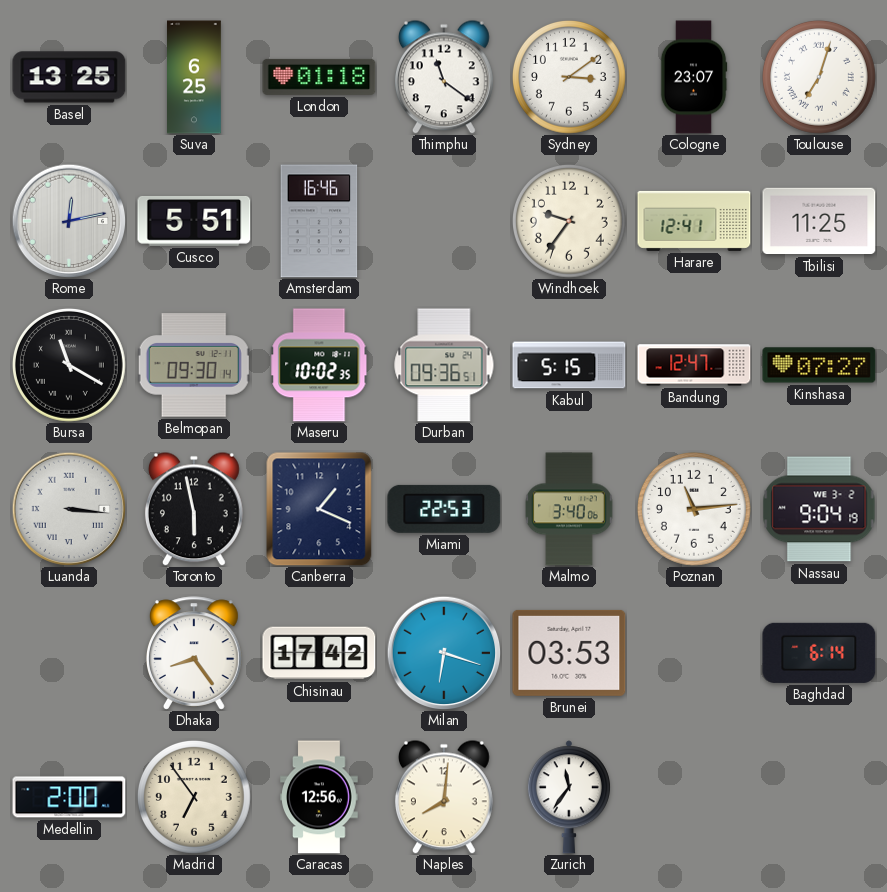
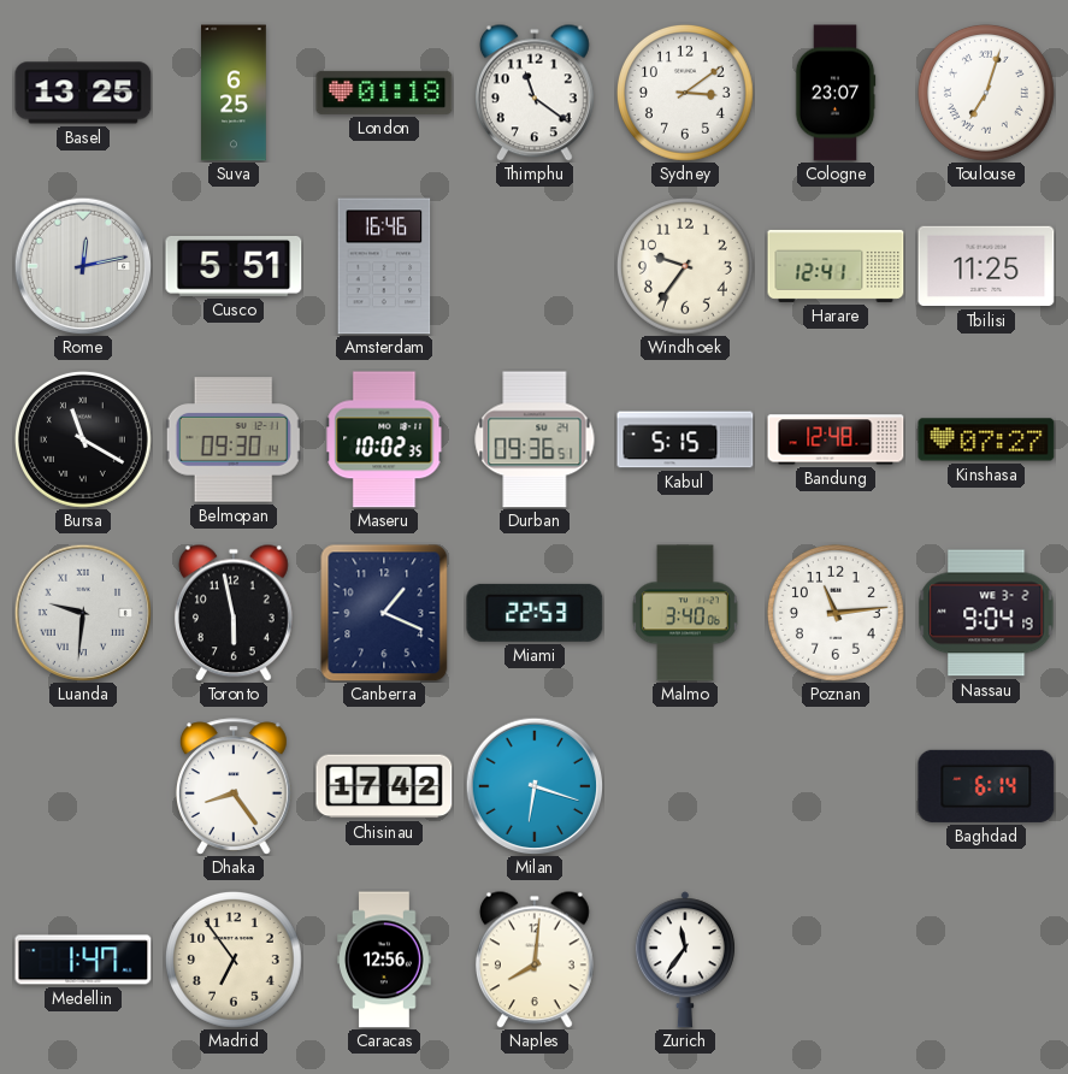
Bandung: 12:47 -> 12:48
Luanda: 3:16 -> 9:31
Brunei: 03:53 -> none
Medellin: 2:00 -> 1:47
